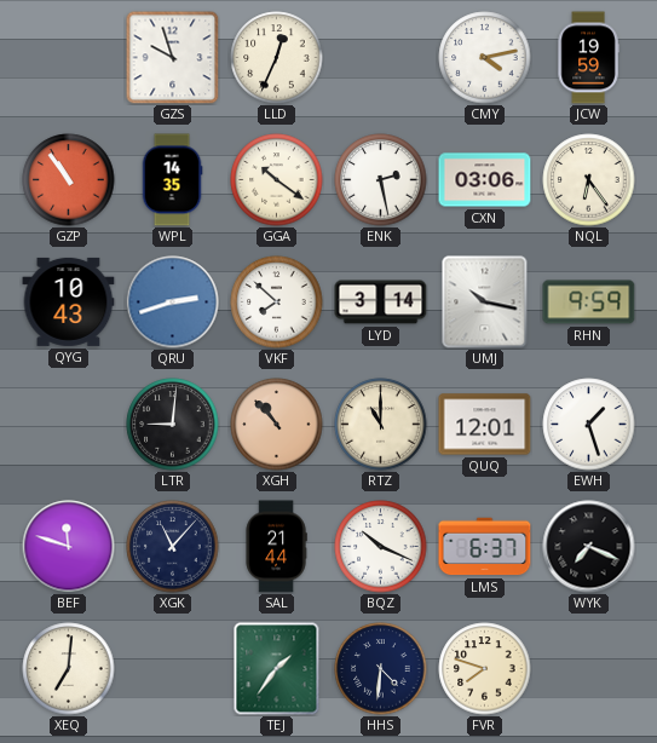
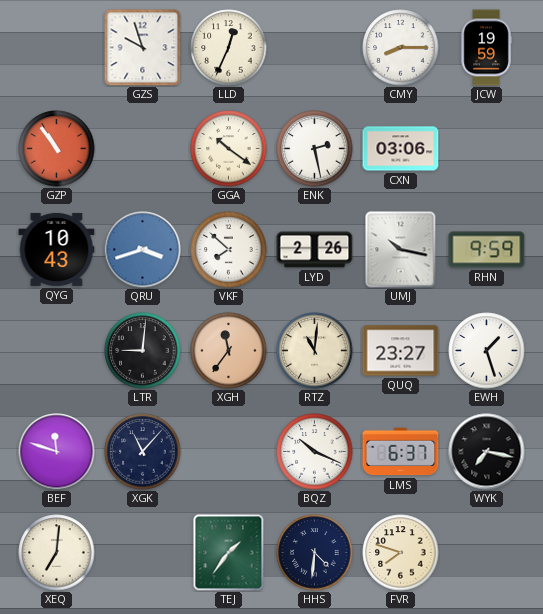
CMY: 4:13 -> 8:15
WPL: 14:35 -> none
NQL: 6:24 -> none
QRU: 2:42 -> 3:42
LYD: 3:14 -> 2:26
XGH: 10:53 -> 11:36
RTZ: 11:00 -> 11:01
QUQ: 12:01 -> 23:27
SAL: 21:44 -> none
WYK: 7:19 -> 7:17
